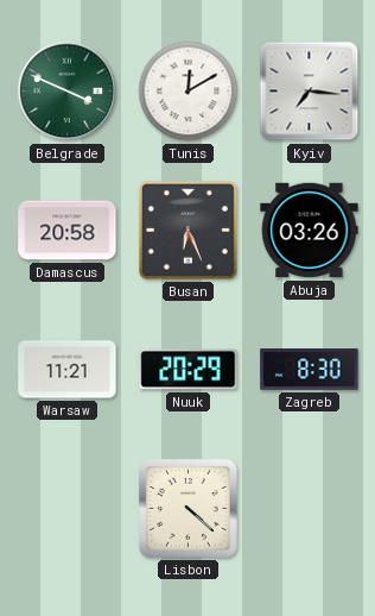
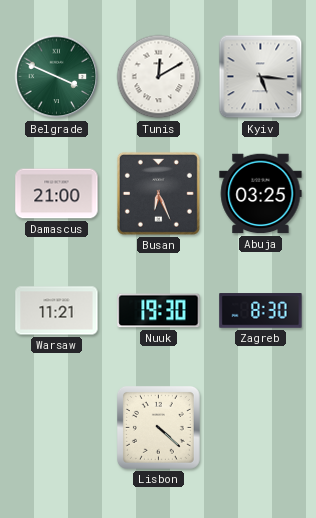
Kyiv: 7:16 -> 5:16
Damascus: 20:58 -> 21:00
Abuja: 03:26 -> 03:25
Nuuk: 20:29 -> 19:30
